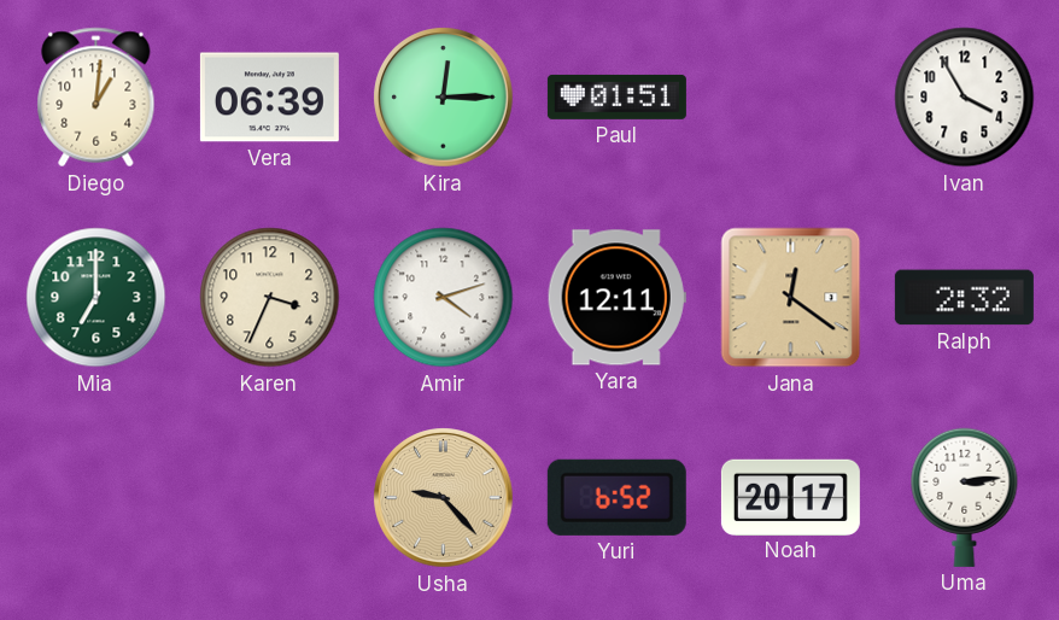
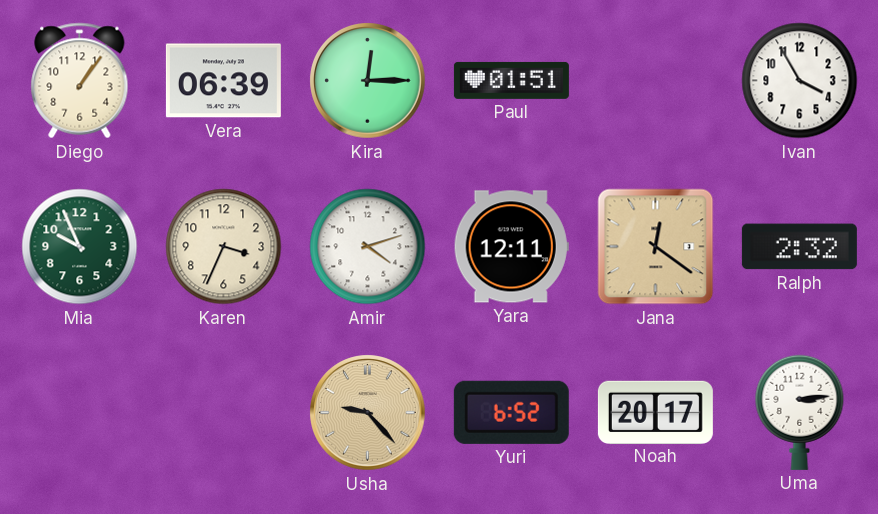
Diego: 1:01 -> 1:06
Mia: 7:00 -> 9:56
